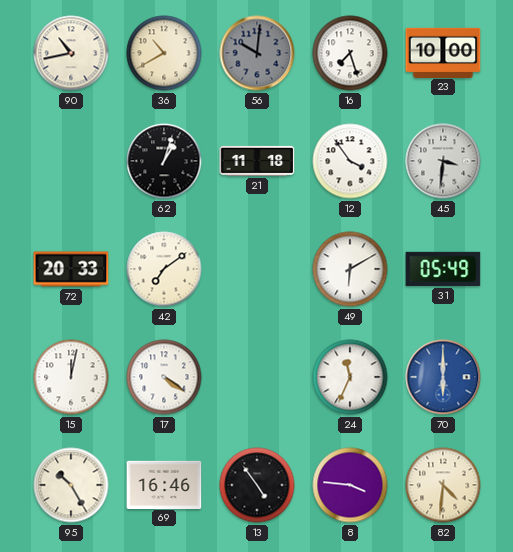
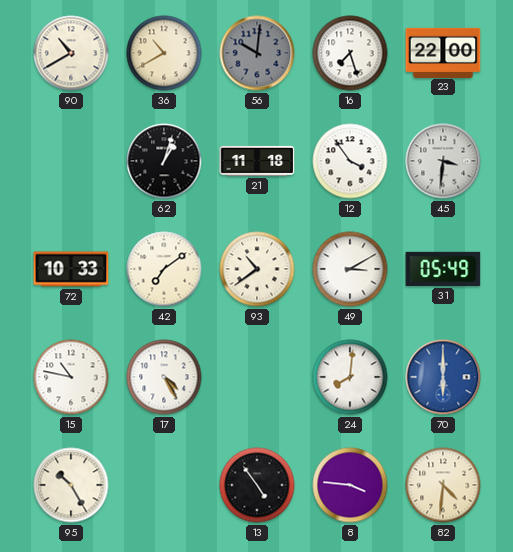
90: 10:43 -> 10:40
23: 10:00 -> 22:00
72: 20:33 -> 10:33
93: none -> 10:39
49: 6:10 -> 3:10
15: 12:02 -> 10:47
17: 4:21 -> 4:25
24: 11:34 -> 8:01
69: 16:46 -> none
